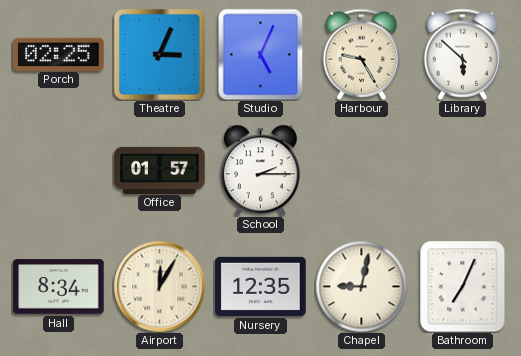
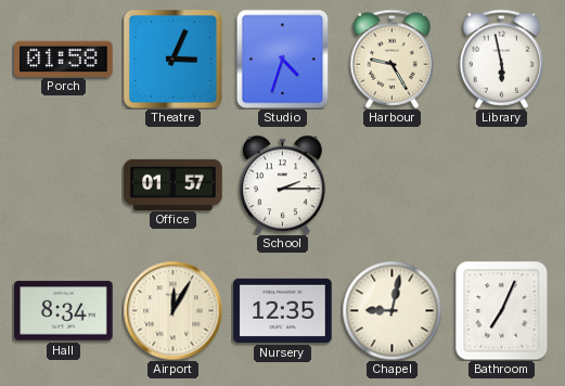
Porch: 02:25 -> 01:58
Studio: 5:04 -> 4:33
Library: 5:52 -> 5:58
